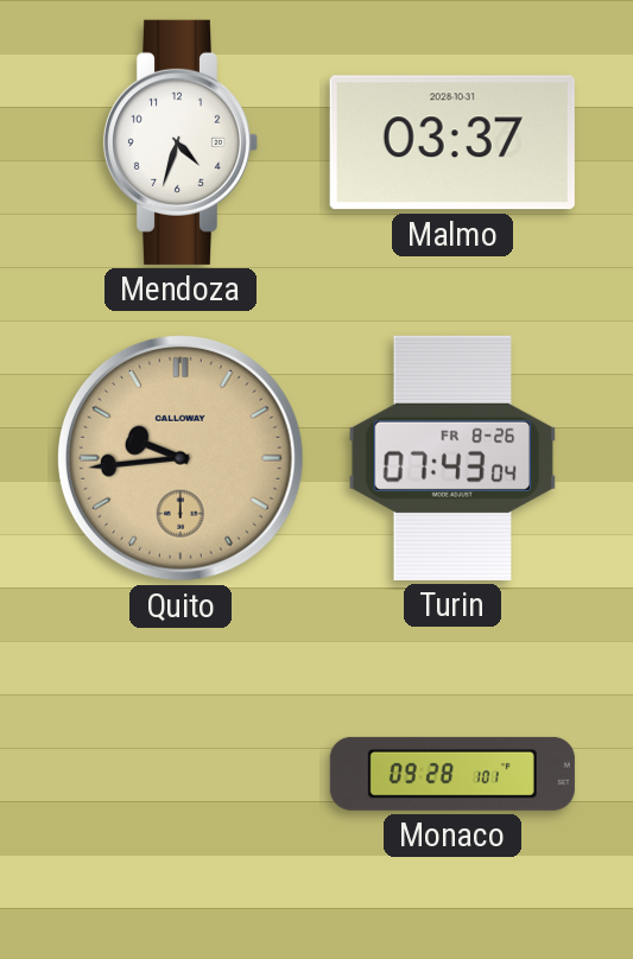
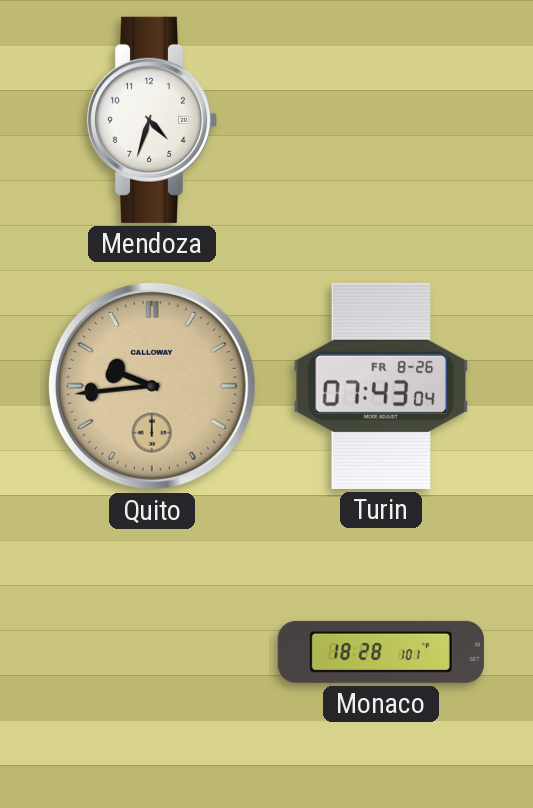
Malmo: 03:37 -> none
Monaco: 09:28 -> 18:28
